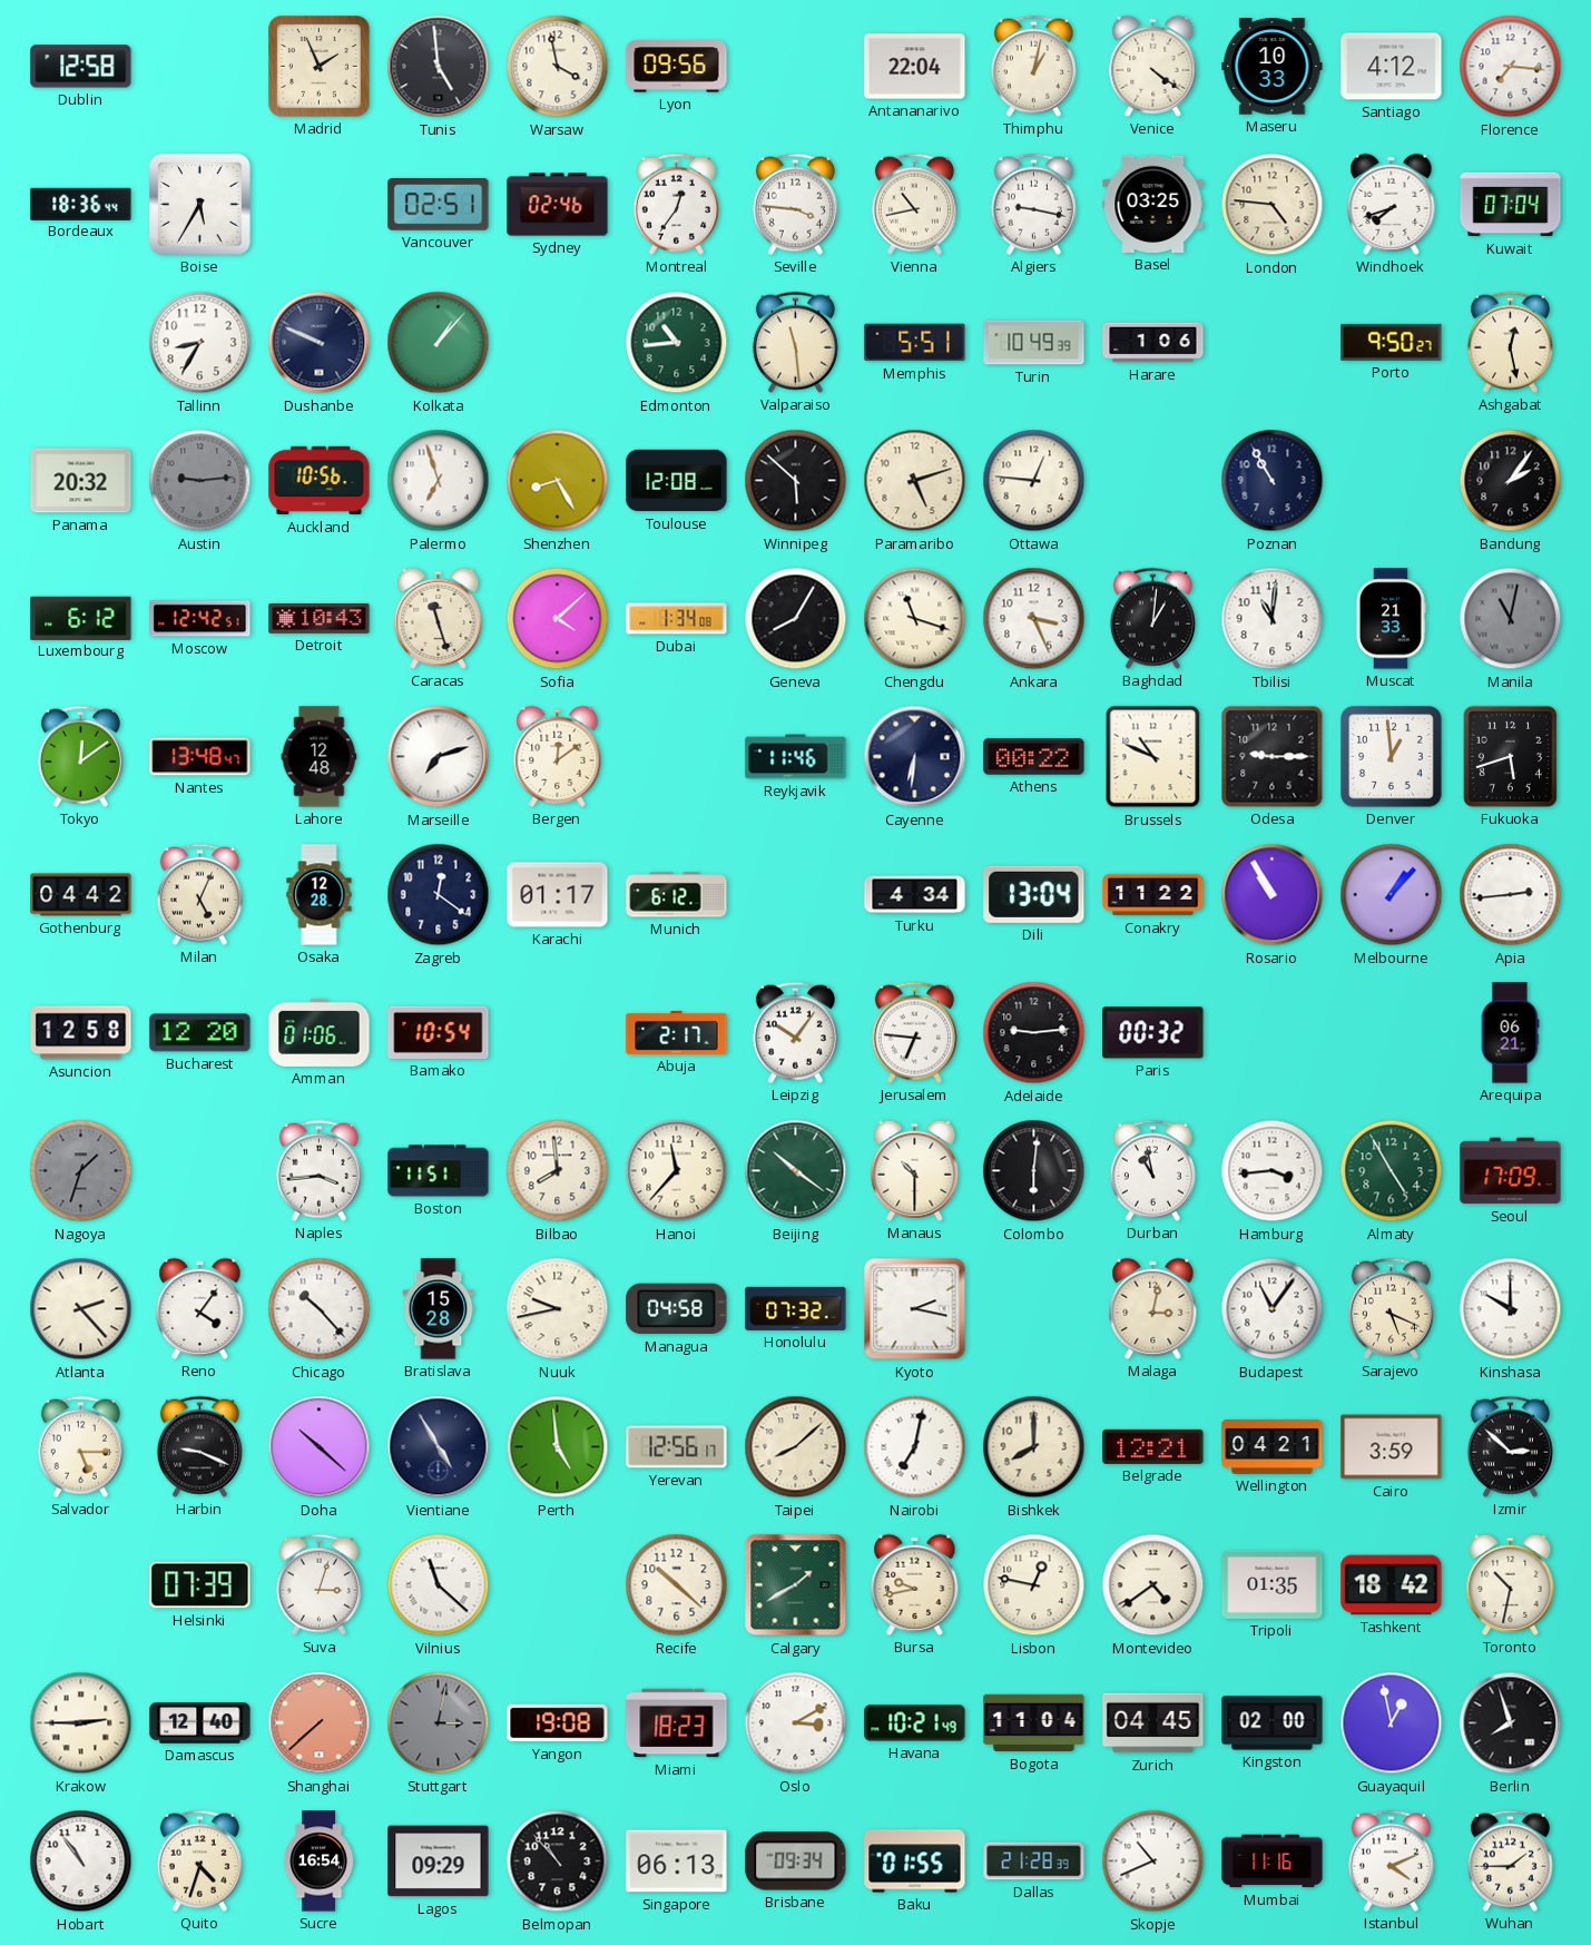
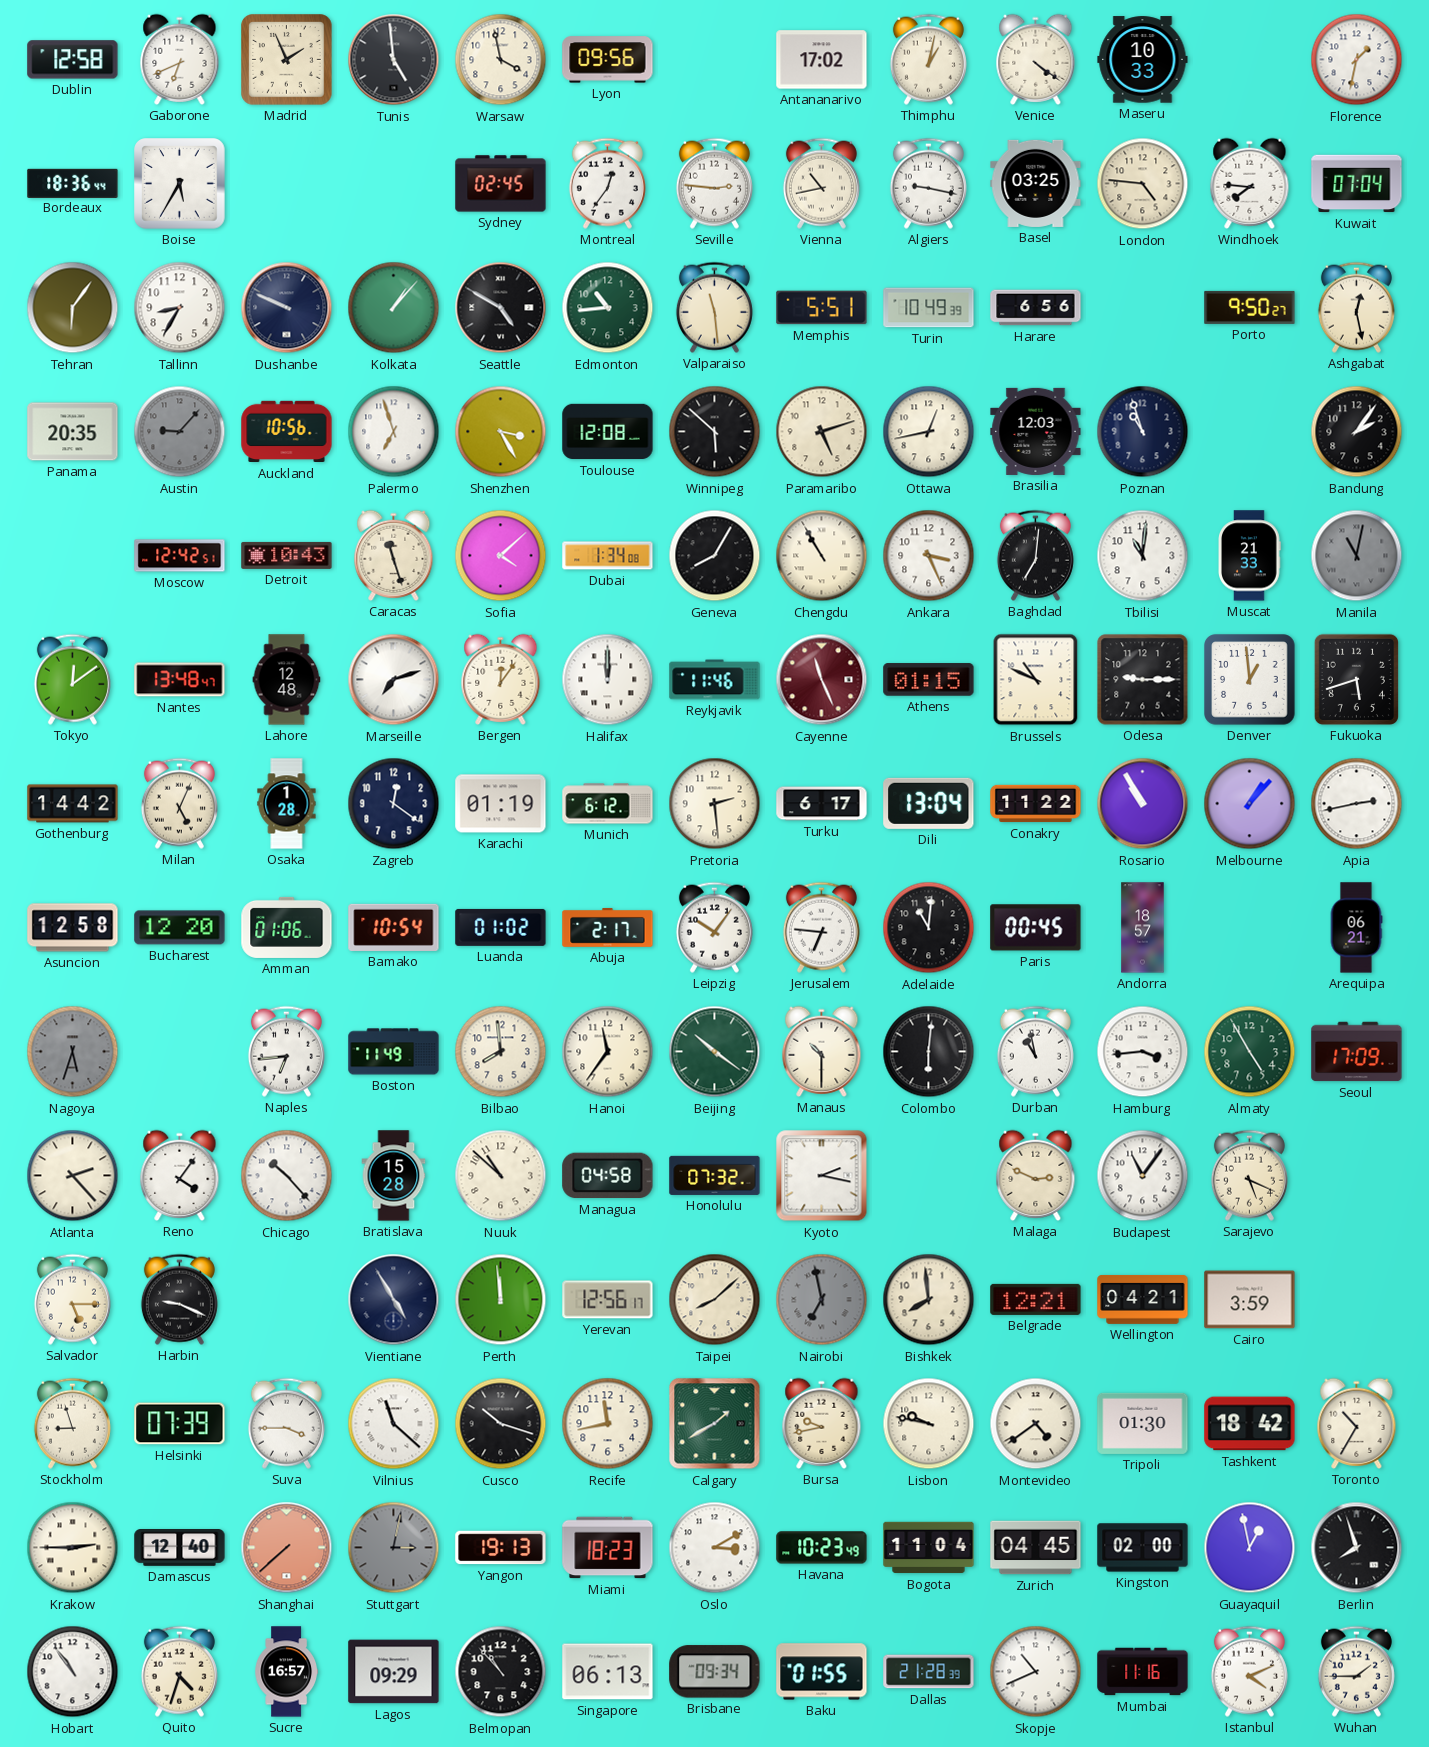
Gaborone: none -> 6:41
Antananarivo: 22:04 -> 17:02
Santiago: 4:12 -> none
Florence: 7:16 -> 1:32
Vancouver: 02:51 -> none
Sydney: 02:46 -> 02:45
Seville: 3:46 -> 2:46
Windhoek: 7:42 -> 7:46
Tehran: none -> 6:06
Seattle: none -> 4:50
Harare: 1:06 -> 6:56
Panama: 20:32 -> 20:35
Austin: 9:14 -> 9:07
Shenzhen: 8:25 -> 3:25
Ottawa: 12:46 -> 12:43
Brasilia: none -> 12:03
Poznan: 10:55 -> 10:57
Luxembourg: 6:12 -> none
Chengdu: 11:18 -> 10:55
Baghdad: 1:01 -> 7:01
Bergen: 12:09 -> 12:06
Halifax: none -> 12:00
Cayenne: 6:31 -> 11:26
Cayenne dial: navy -> burgundy
Athens: 00:22 -> 01:15
Gothenburg: 04:42 -> 14:42
Osaka: 12:28 -> 1:28
Karachi: 01:17 -> 01:19
Pretoria: none -> 2:29
Turku: 4:34 -> 6:17
Apia: 2:44 -> 2:43
Luanda: none -> 01:02
Adelaide: 9:14 -> 11:01
Paris: 00:32 -> 00:45
Andorra: none -> 18:57
Nagoya: 1:33 -> 5:33
Naples: 3:44 -> 6:44
Boston: 11:51 -> 11:49
Hanoi: 11:37 -> 11:36
Nuuk: 9:43 -> 10:52
Malaga: 3:02 -> 2:49
Kinshasa: 10:00 -> none
Doha: 10:22 -> none
Perth: 4:59 -> 11:59
Nairobi: 7:02 -> 6:58
Nairobi dial: white -> grey
Bishkek: 8:00 -> 7:59
Izmir: 2:52 -> none
Stockholm: none -> 8:57
Suva: 3:03 -> 3:45
Cusco: none -> 10:18
Recife: 10:22 -> 11:43
Lisbon: 12:47 -> 9:47
Tripoli: 01:35 -> 01:30
Toronto: 10:32 -> 10:35
Yangon: 19:08 -> 19:13
Havana: 10:21 -> 10:23
Sucre: 16:54 -> 16:57
